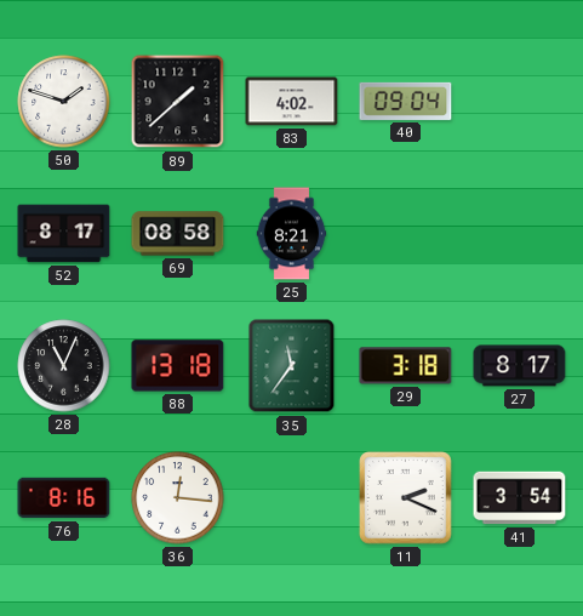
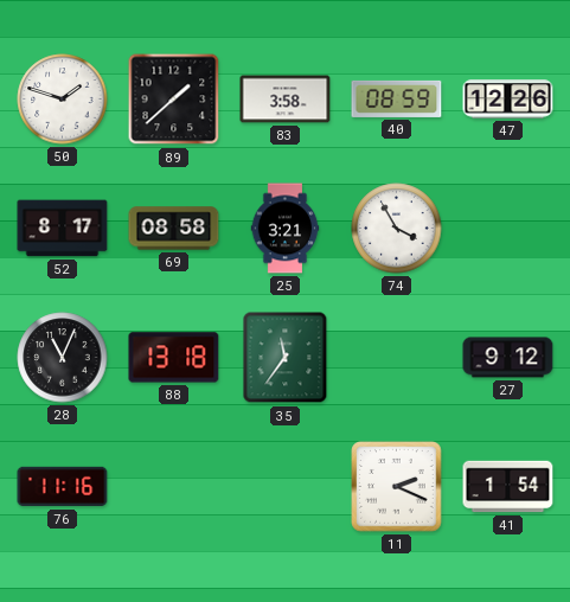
83: 4:02 -> 3:58
40: 09:04 -> 08:59
47: none -> 12:26
25: 8:21 -> 3:21
74: none -> 3:55
29: 3:18 -> none
27: 8:17 -> 9:12
76: 8:16 -> 11:16
36: 12:16 -> none
41: 3:54 -> 1:54
